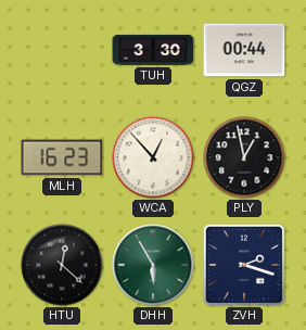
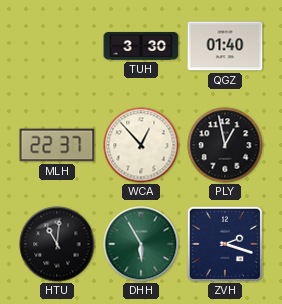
QGZ: 00:44 -> 01:40
MLH: 16:23 -> 22:37
HTU: 12:22 -> 11:01
